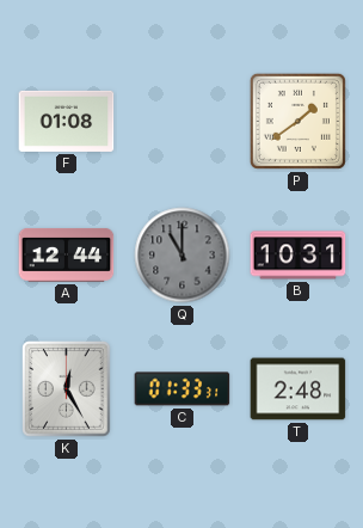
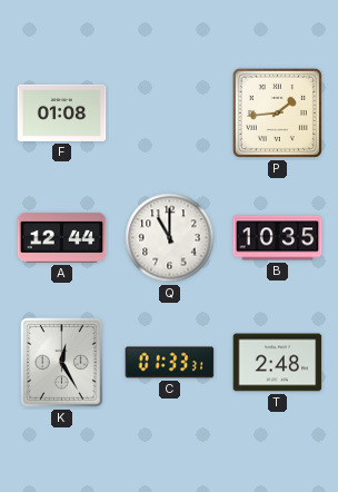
P: 1:39 -> 1:44
Q dial: grey -> white
B: 10:31 -> 10:35
